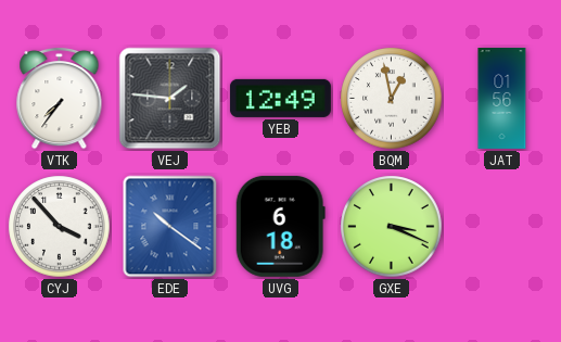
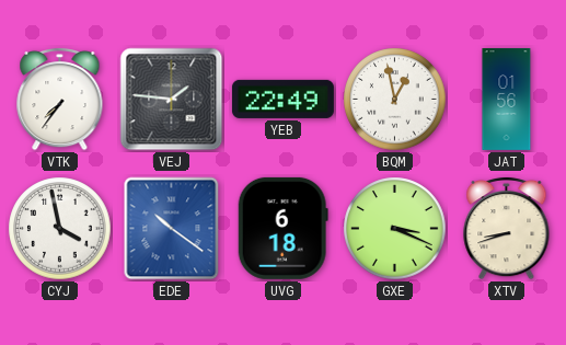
YEB: 12:49 -> 22:49
CYJ: 3:53 -> 3:58
XTV: none -> 8:42
